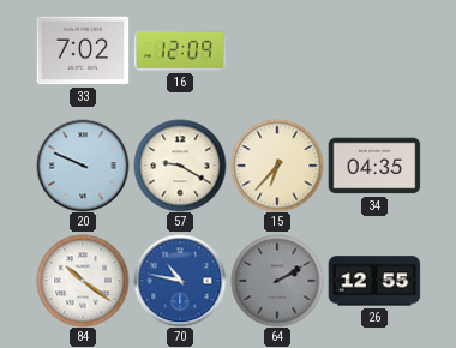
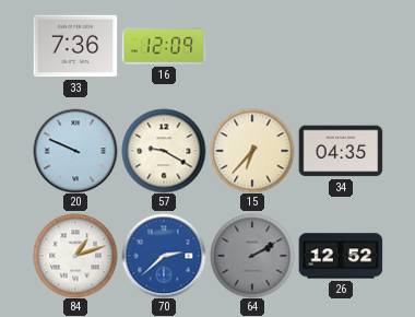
33: 7:02 -> 7:36
84: 10:21 -> 1:12
70: 10:47 -> 2:38
26: 12:55 -> 12:52
